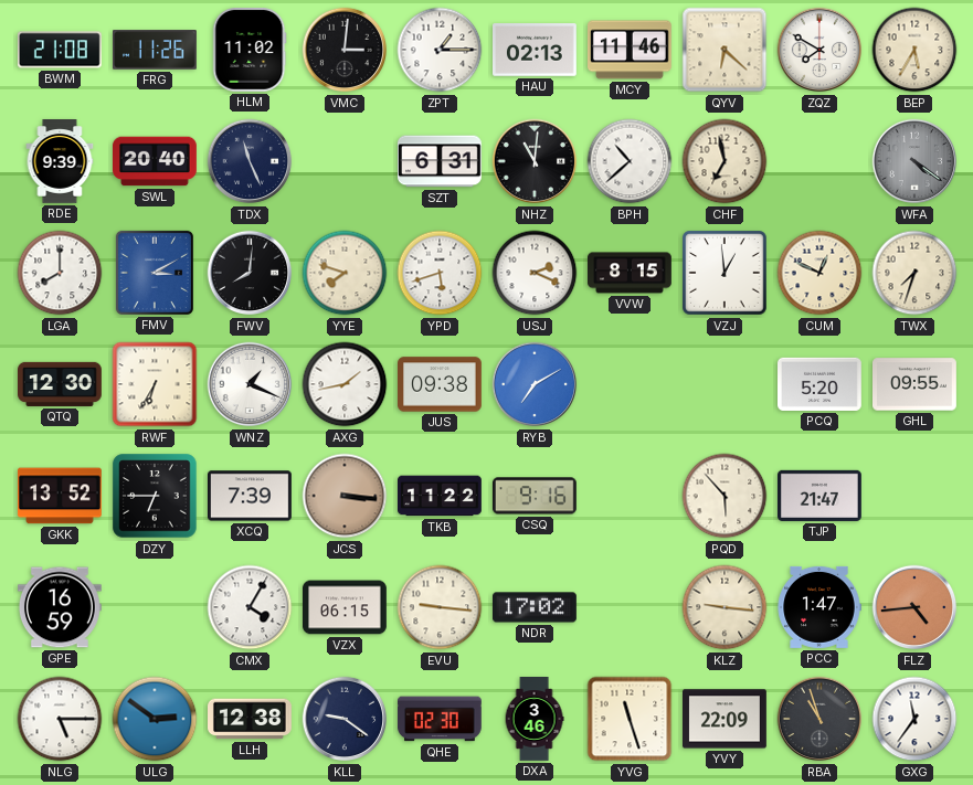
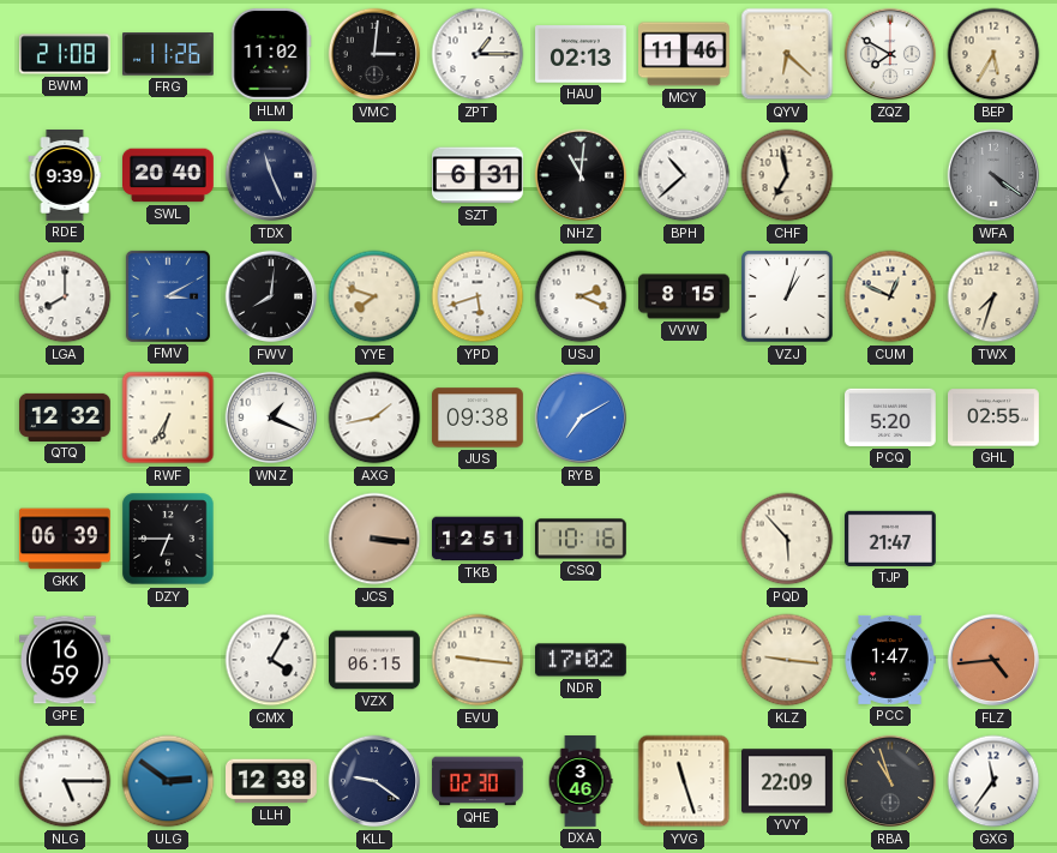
VZJ: 12:59 -> 1:03
QTQ: 12:30 -> 12:32
GHL: 09:55 -> 02:55
GKK: 13:52 -> 06:39
XCQ: 7:39 -> none
TKB: 11:22 -> 12:51
CSQ: 9:16 -> 10:16
